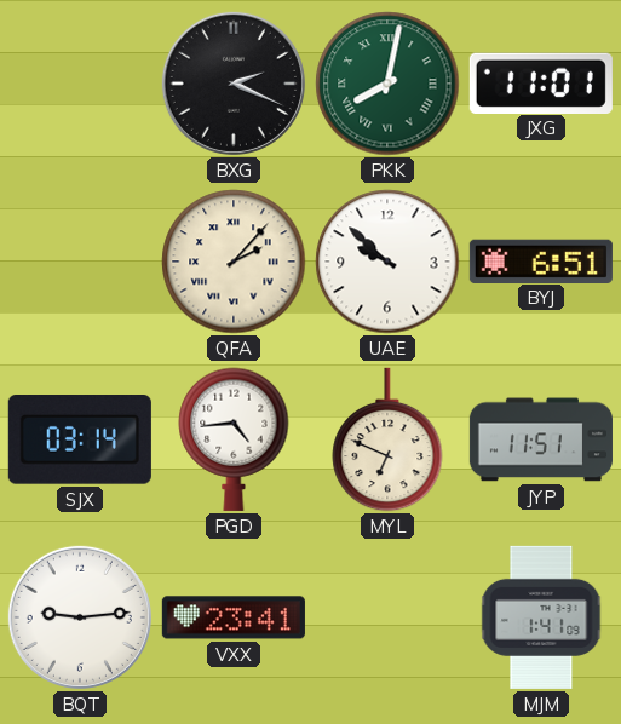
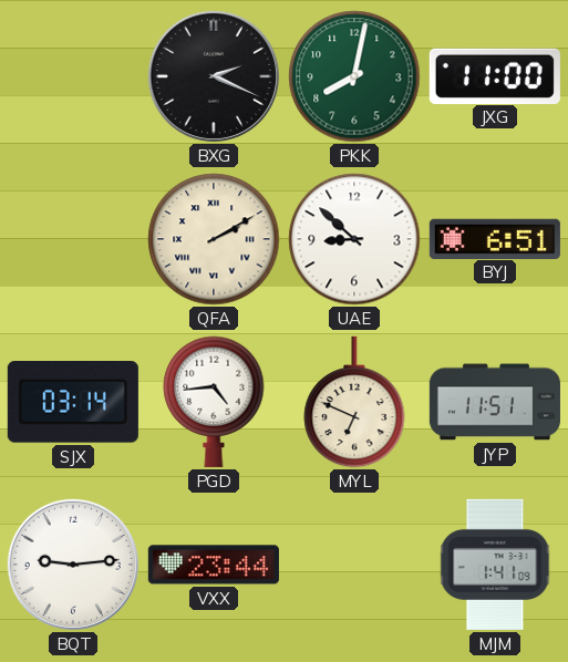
PKK numerals: Roman -> Arabic
JXG: 11:01 -> 11:00
QFA: 2:07 -> 2:10
UAE: 9:52 -> 8:52
VXX: 23:41 -> 23:44
